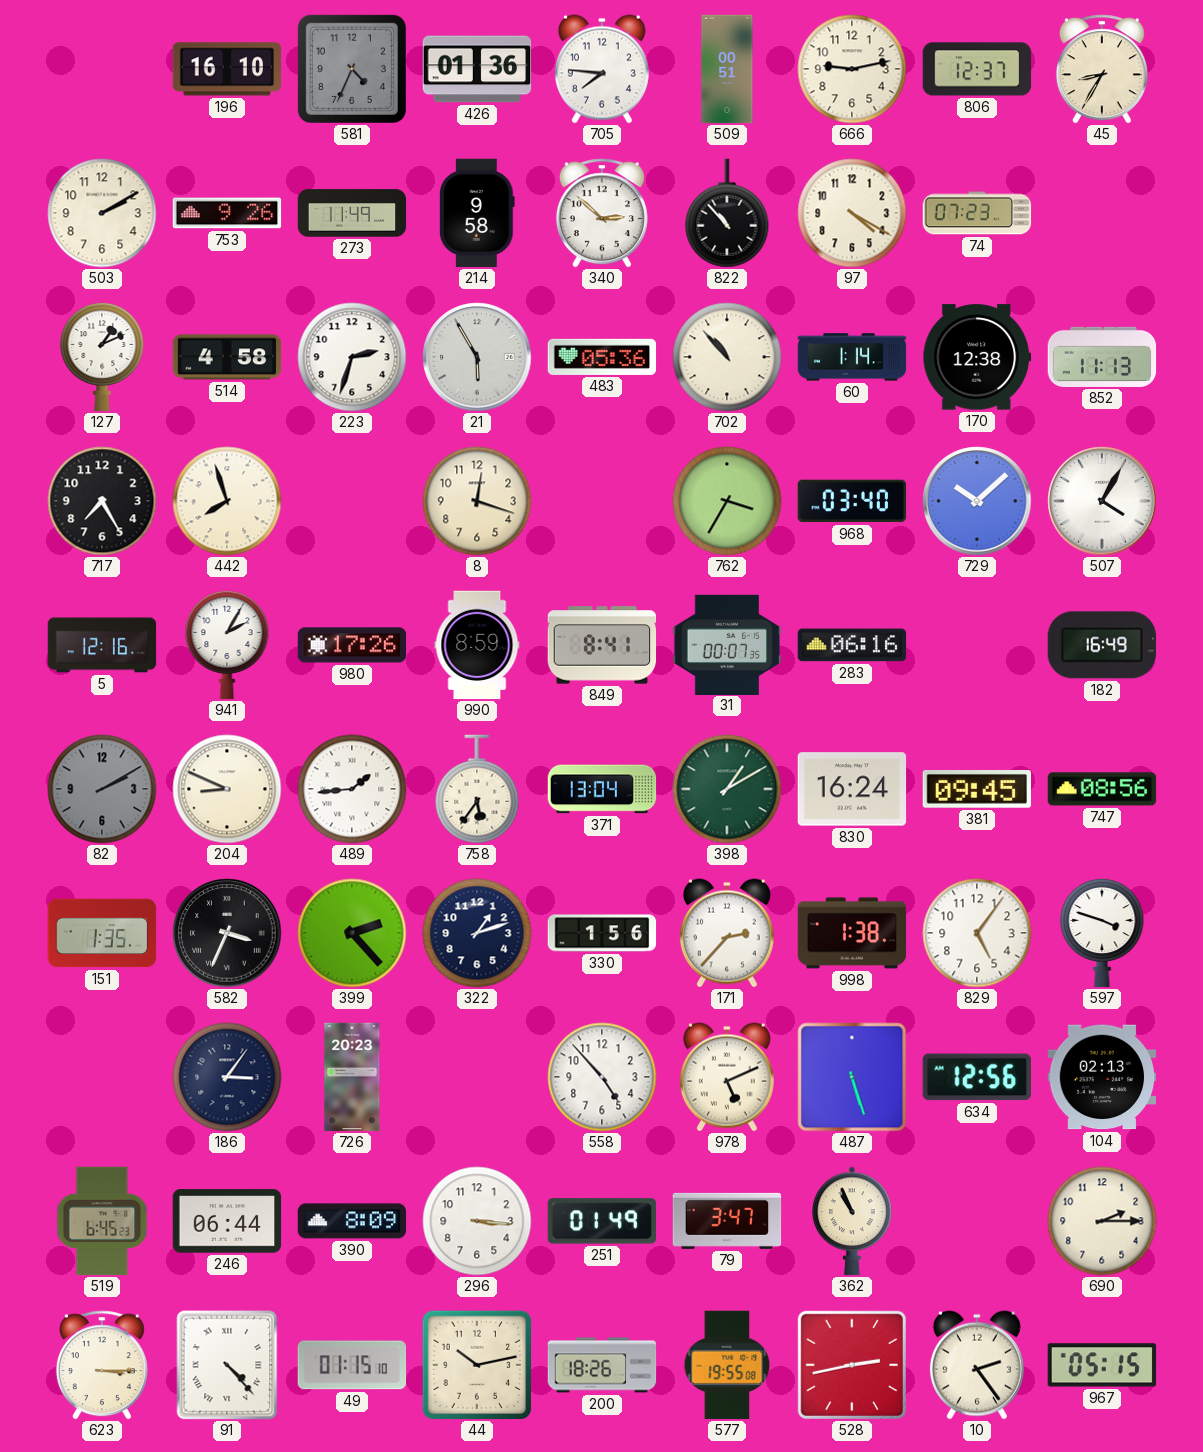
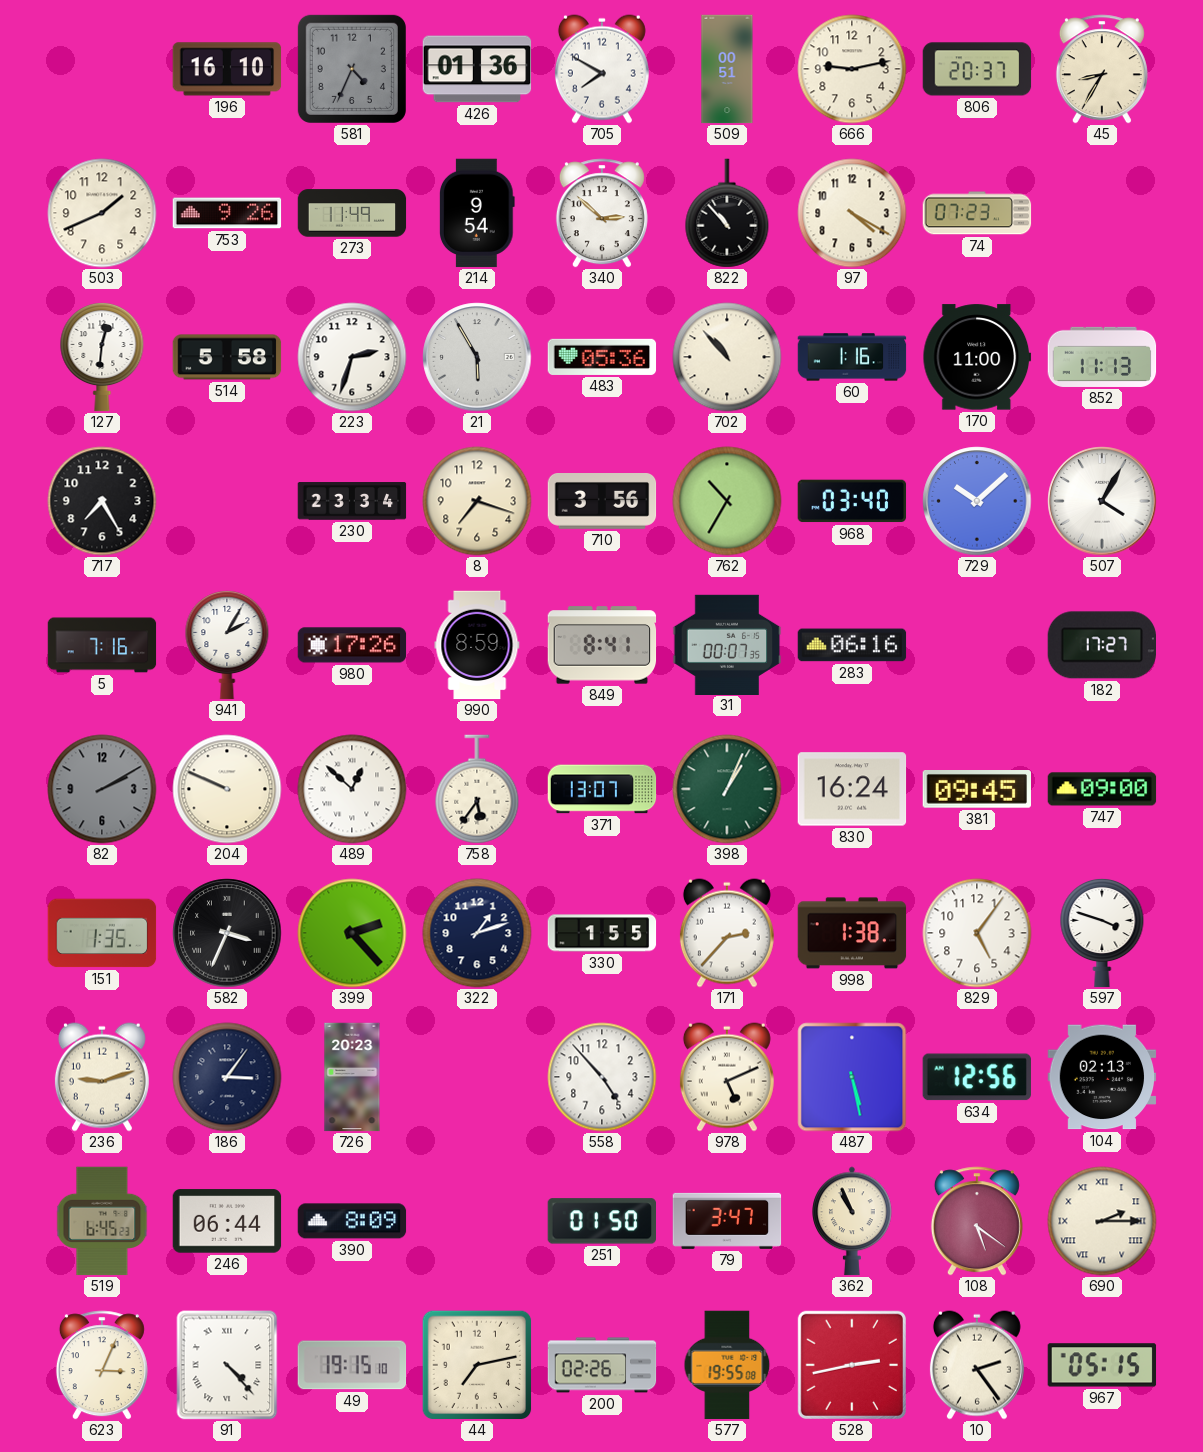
705: 7:46 -> 7:50
806: 12:37 -> 20:37
503: 2:10 -> 1:41
214: 9:58 -> 9:54
127: 1:11 -> 12:31
514: 4:58 -> 5:58
60: 1:14 -> 1:16
170: 12:38 -> 11:00
442: 7:57 -> none
230: none -> 23:34
8: 12:18 -> 7:18
710: none -> 3:56
762: 3:35 -> 10:35
5: 12:16 -> 7:16
182: 16:49 -> 17:27
204: 8:49 -> 9:49
489: 1:44 -> 12:52
371: 13:04 -> 13:07
398: 1:10 -> 1:04
747: 08:56 -> 09:00
330: 1:56 -> 1:55
236: none -> 9:12
487: 5:27 -> 5:28
296: 3:16 -> none
251: 01:49 -> 01:50
108: none -> 5:21
690 numerals: Arabic -> Roman
623: 3:15 -> 3:04
49: 01:15 -> 19:15
44: 10:13 -> 7:13
200: 18:26 -> 02:26
